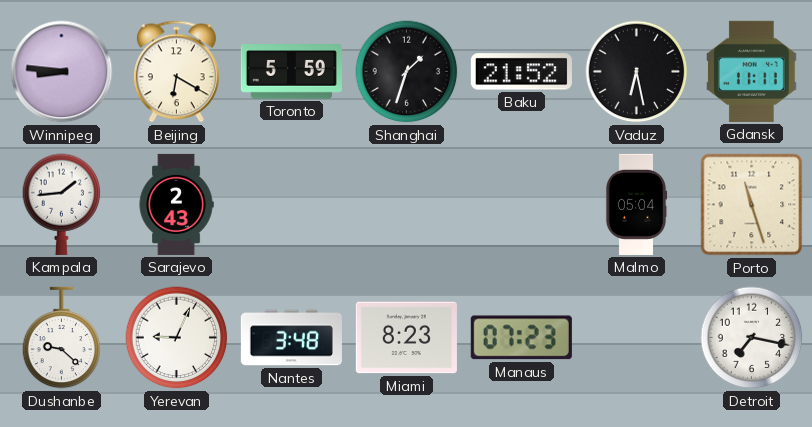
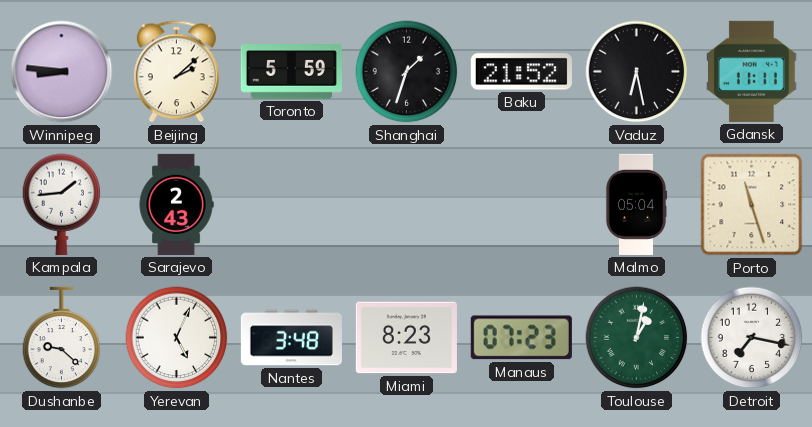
Beijing: 6:20 -> 2:08
Yerevan: 9:04 -> 5:04
Toulouse: none -> 1:02
